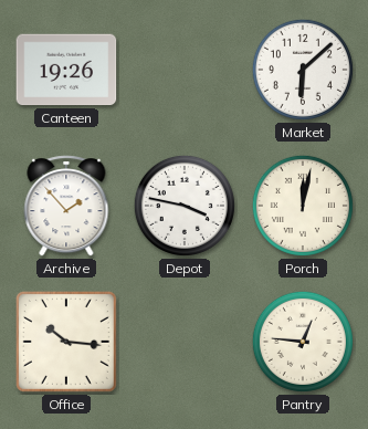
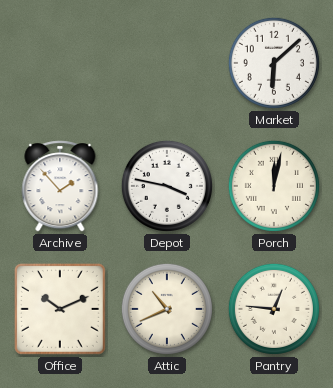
Canteen: 19:26 -> none
Office: 10:16 -> 10:11
Attic: none -> 10:41
